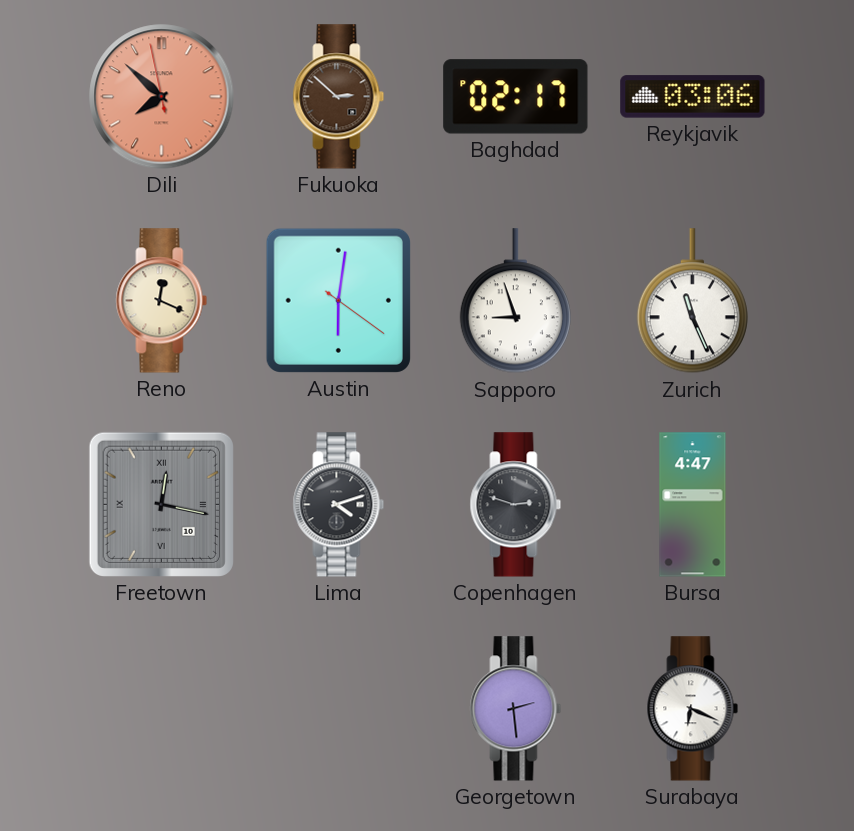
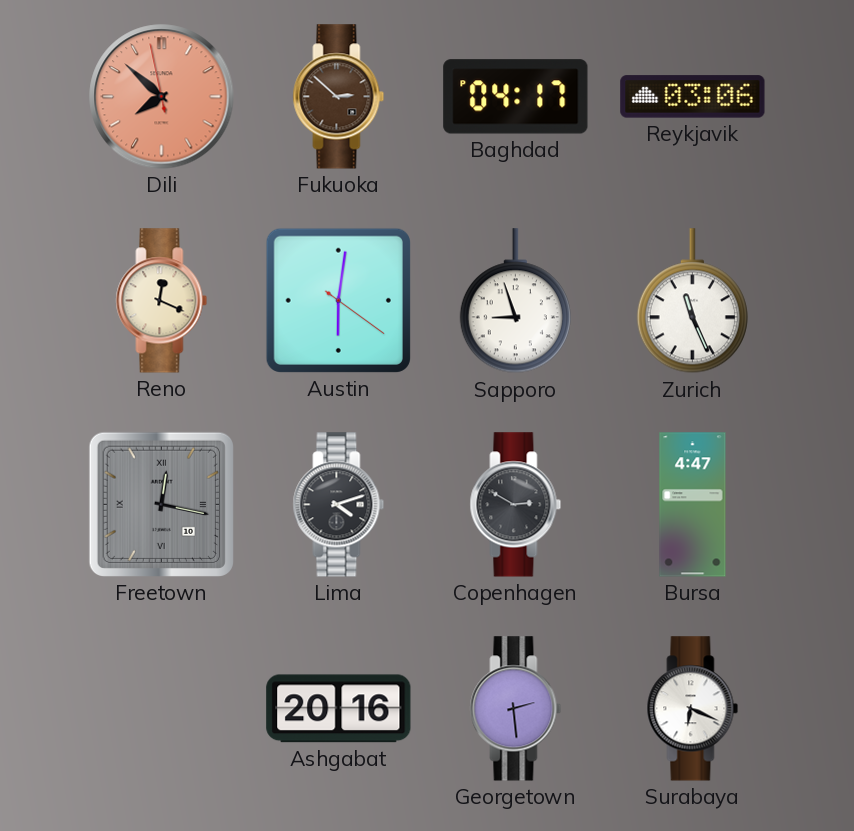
Baghdad: 02:17 -> 04:17
Copenhagen: 2:48 -> 2:50
Ashgabat: none -> 20:16
